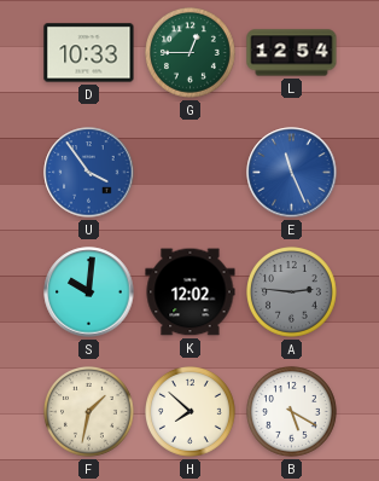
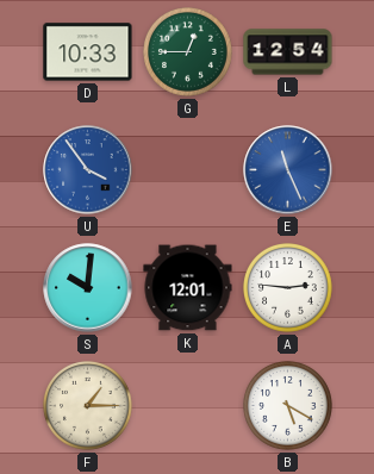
K: 12:02 -> 12:01
A dial: grey -> white
F: 1:32 -> 1:15
H: 7:52 -> none
